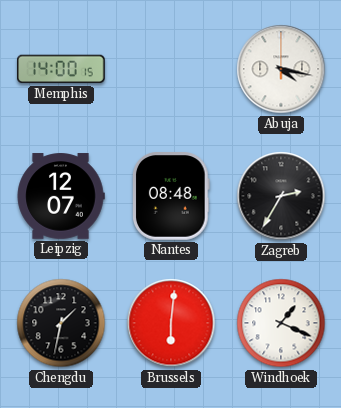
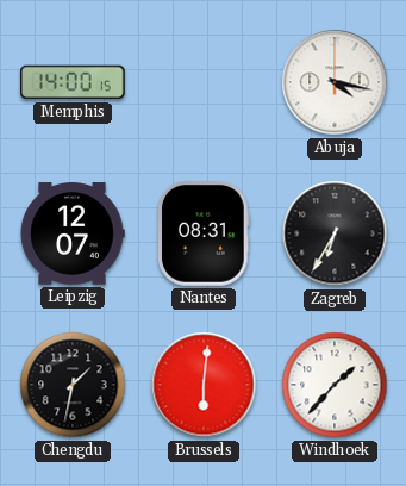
Nantes: 08:48 -> 08:31
Zagreb: 2:35 -> 6:35
Windhoek: 1:19 -> 1:37
